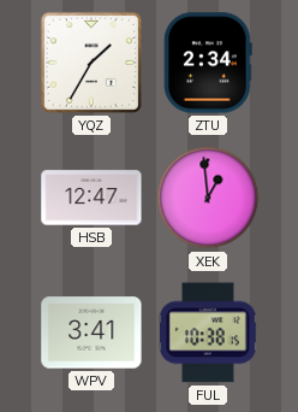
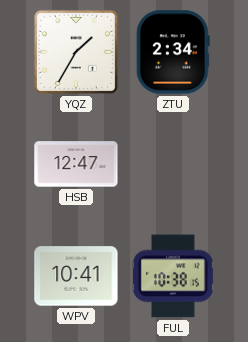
XEK: 12:59 -> none
WPV: 3:41 -> 10:41
